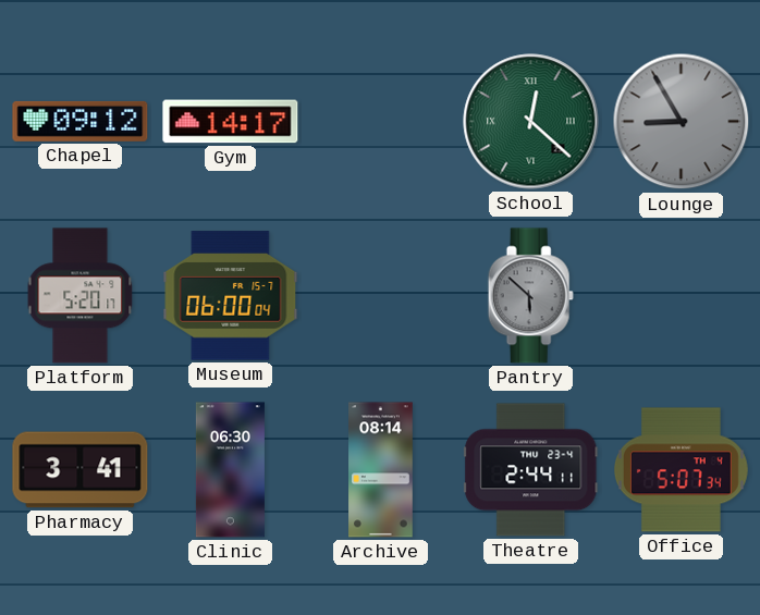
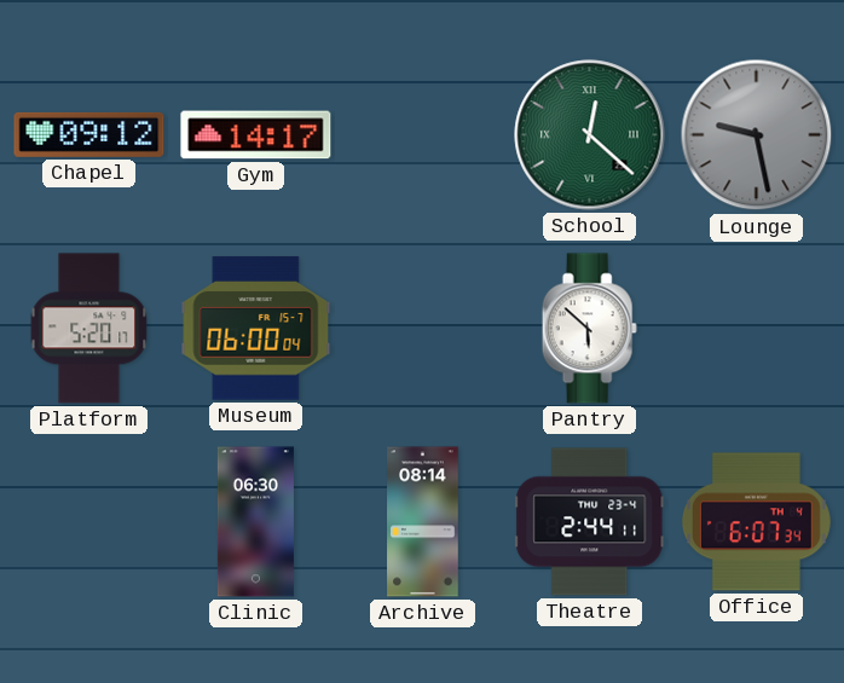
Lounge: 8:55 -> 9:28
Pantry dial: grey -> white
Pharmacy: 3:41 -> none
Office: 5:07 -> 6:07
